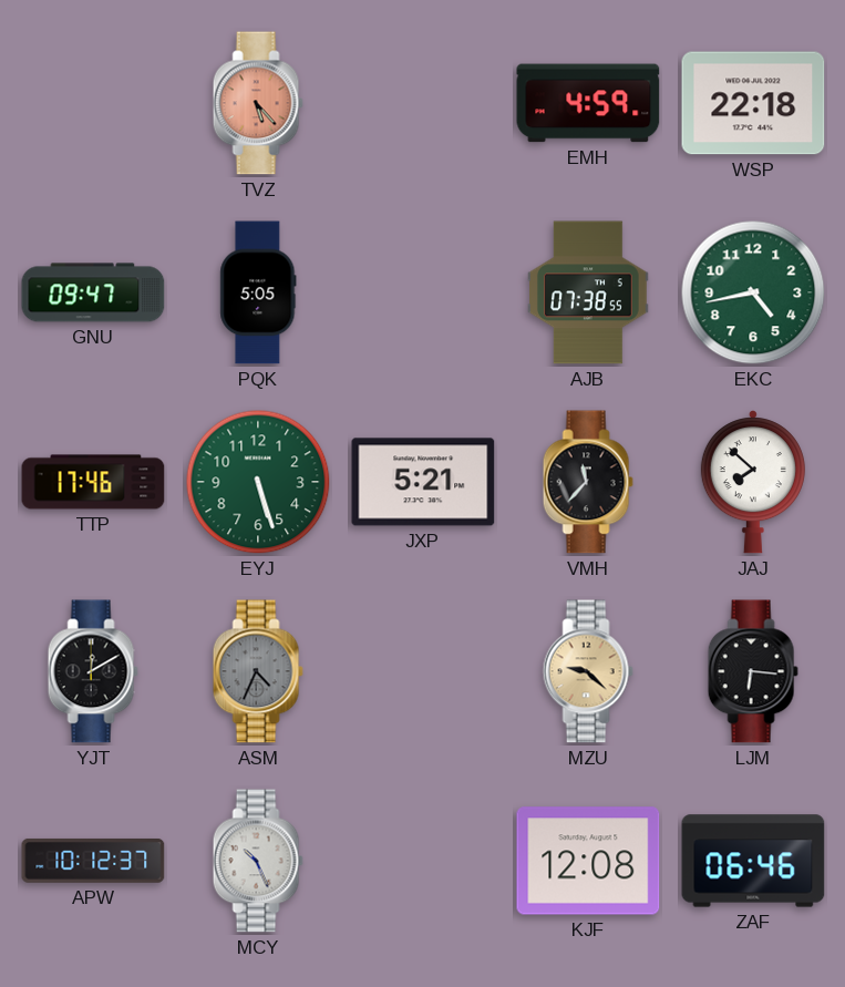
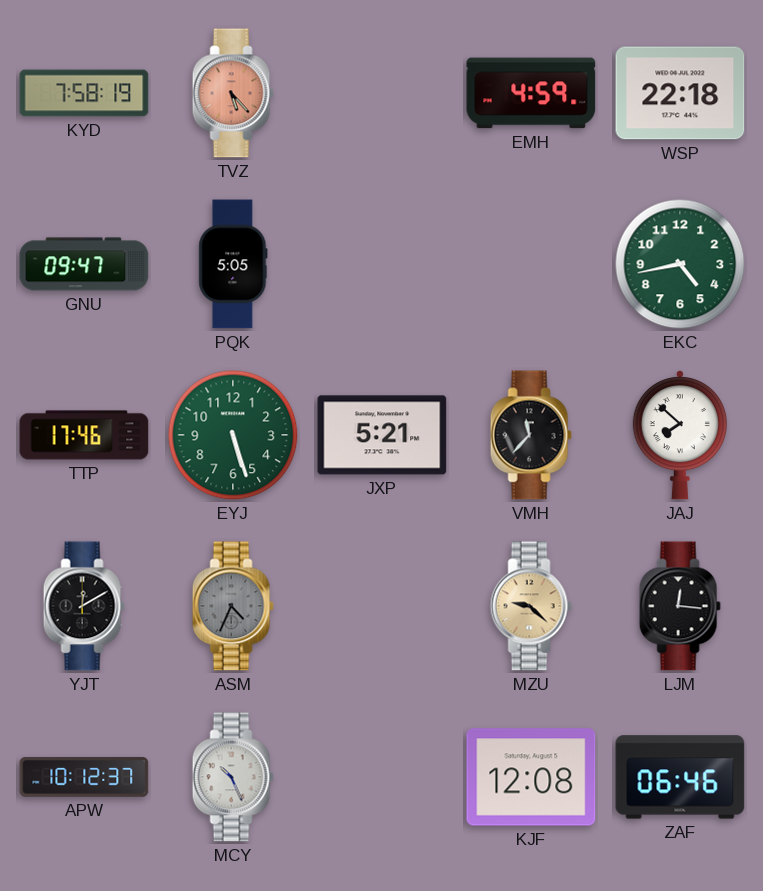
KYD: none -> 7:58
AJB: 07:38 -> none
LJM: 6:16 -> 12:16
